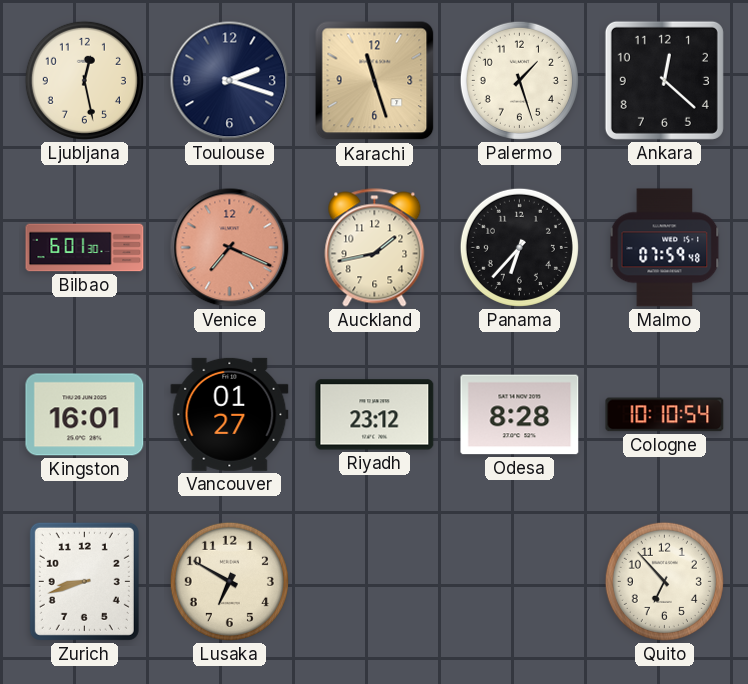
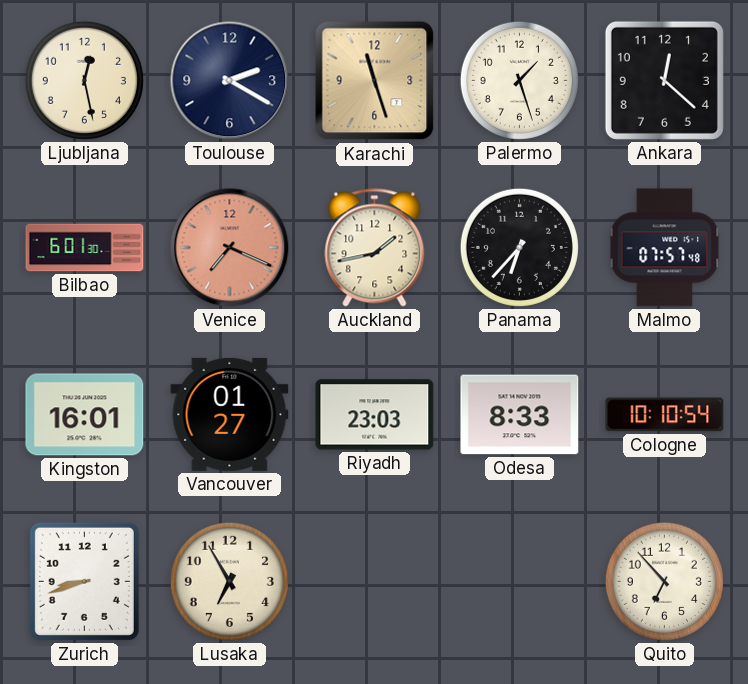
Toulouse: 2:18 -> 2:20
Malmo: 07:59 -> 07:57
Riyadh: 23:12 -> 23:03
Odesa: 8:28 -> 8:33
Lusaka: 6:50 -> 6:55
